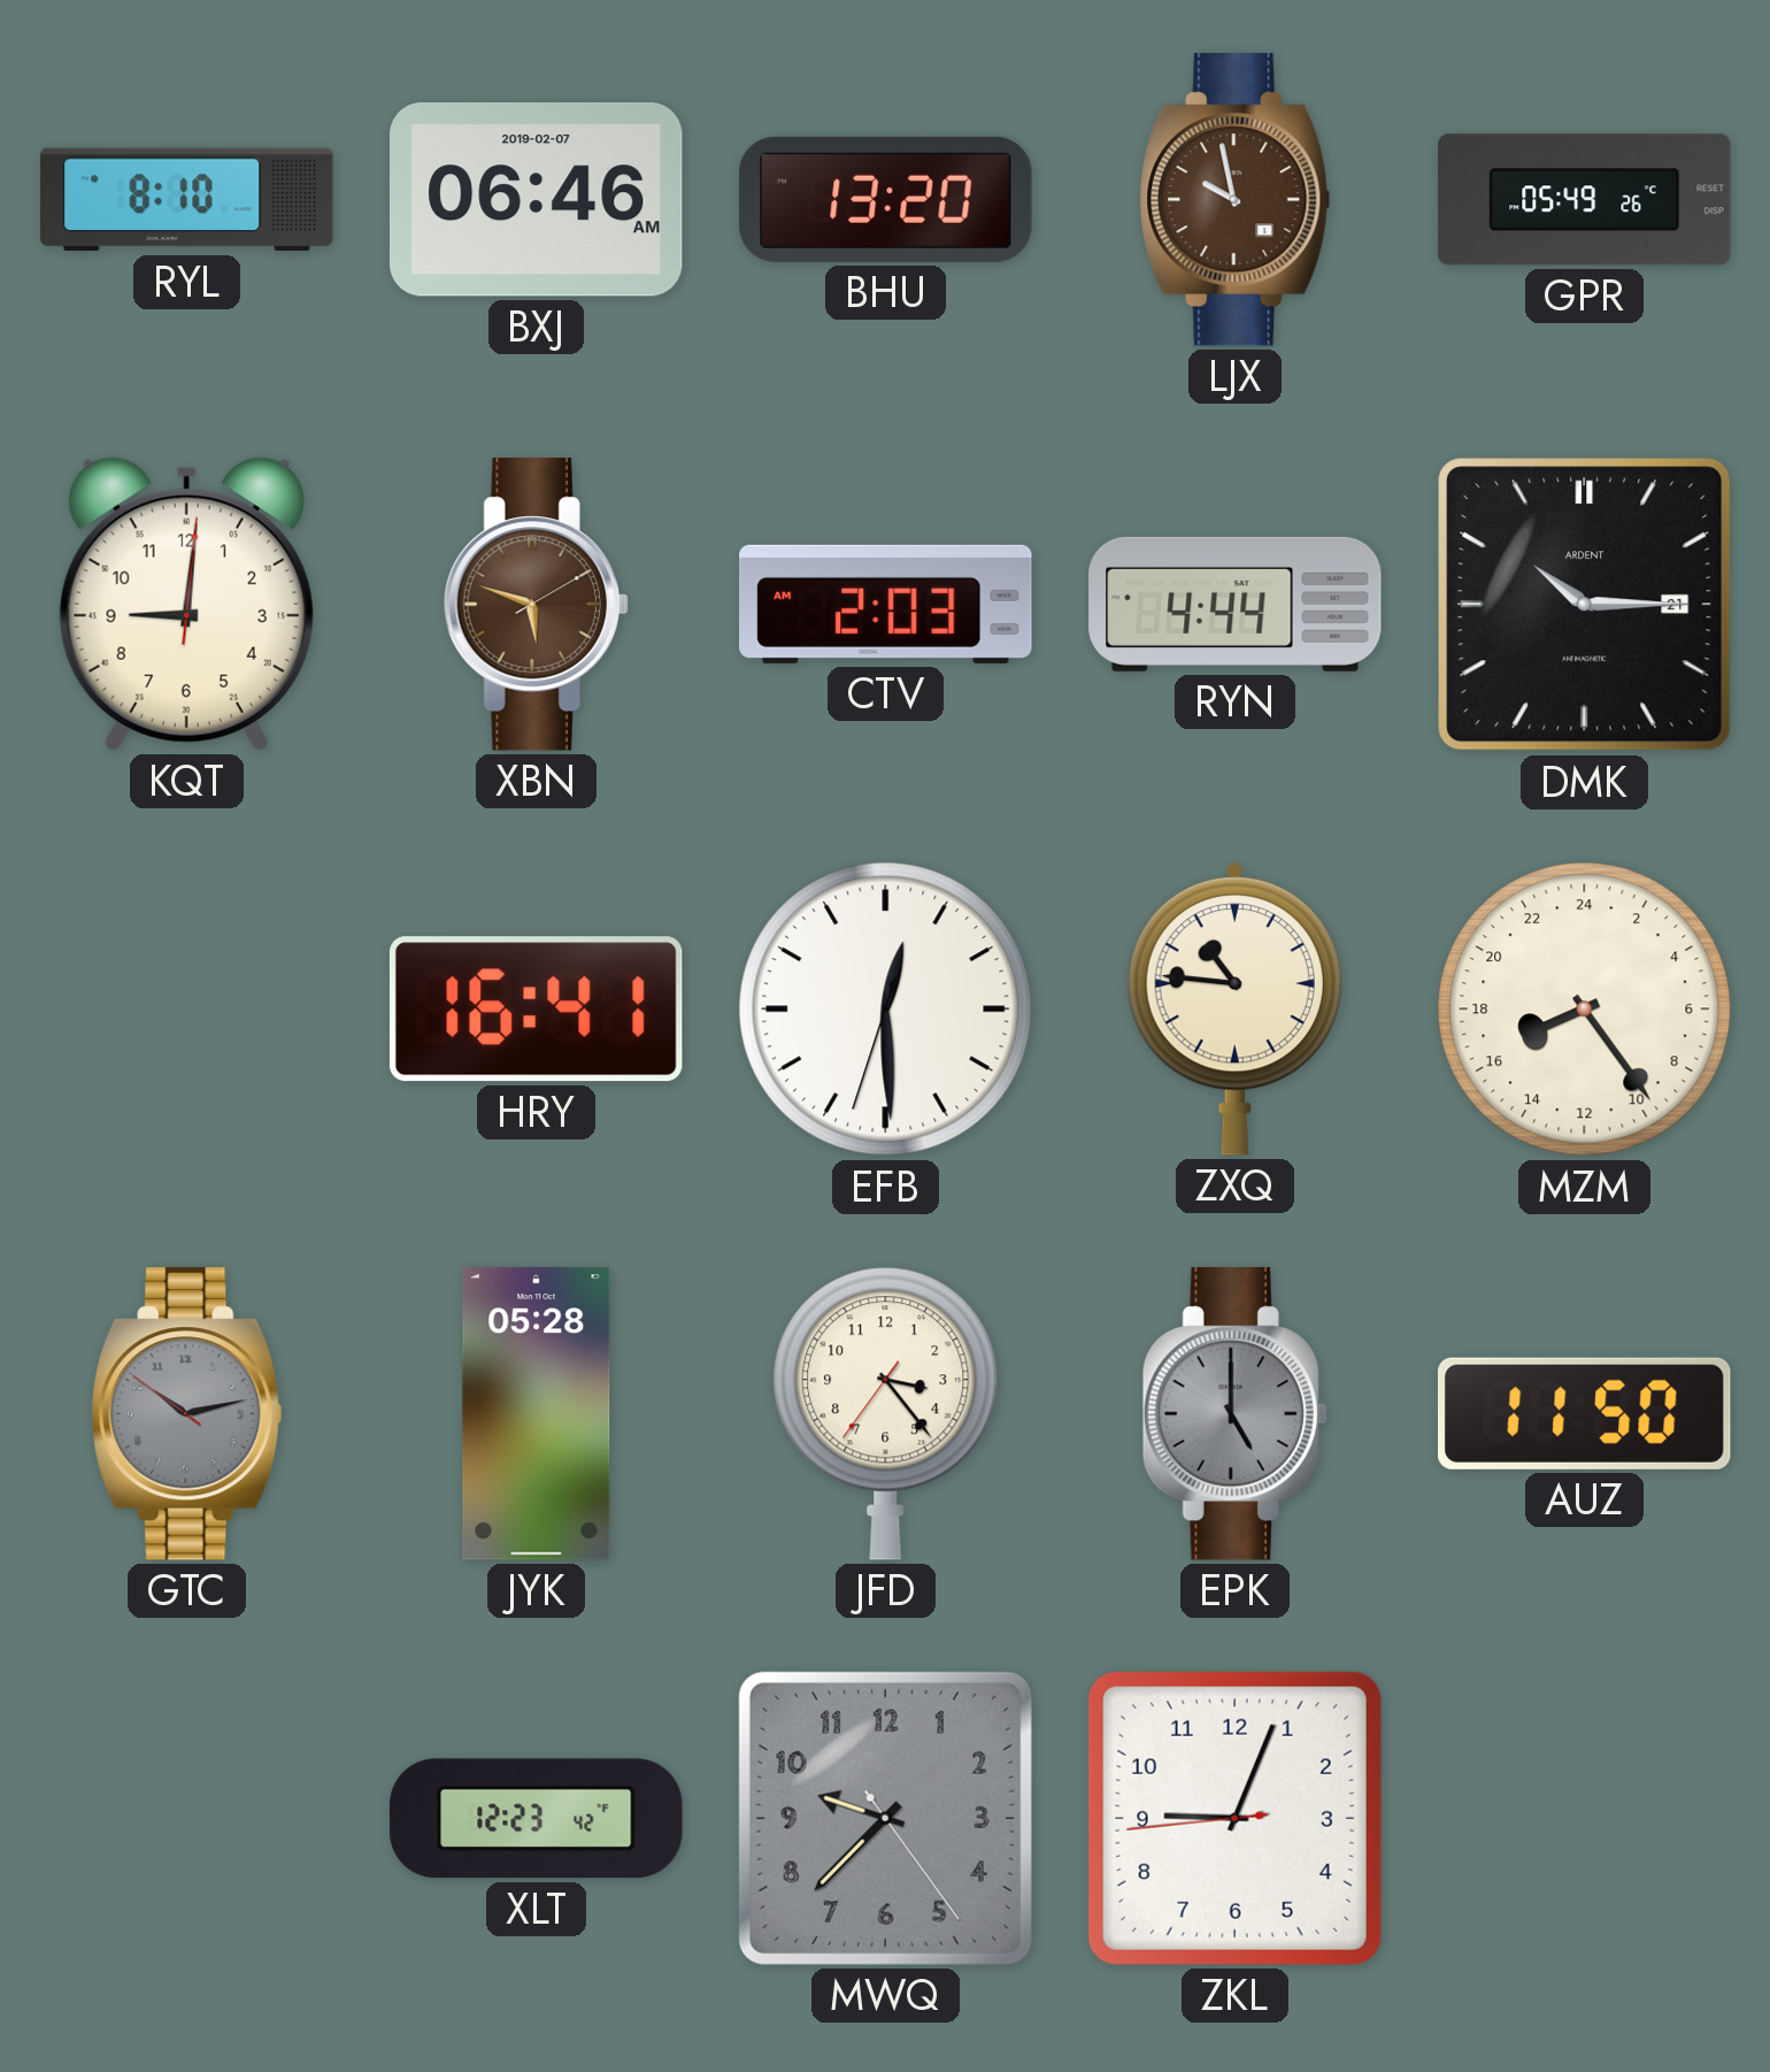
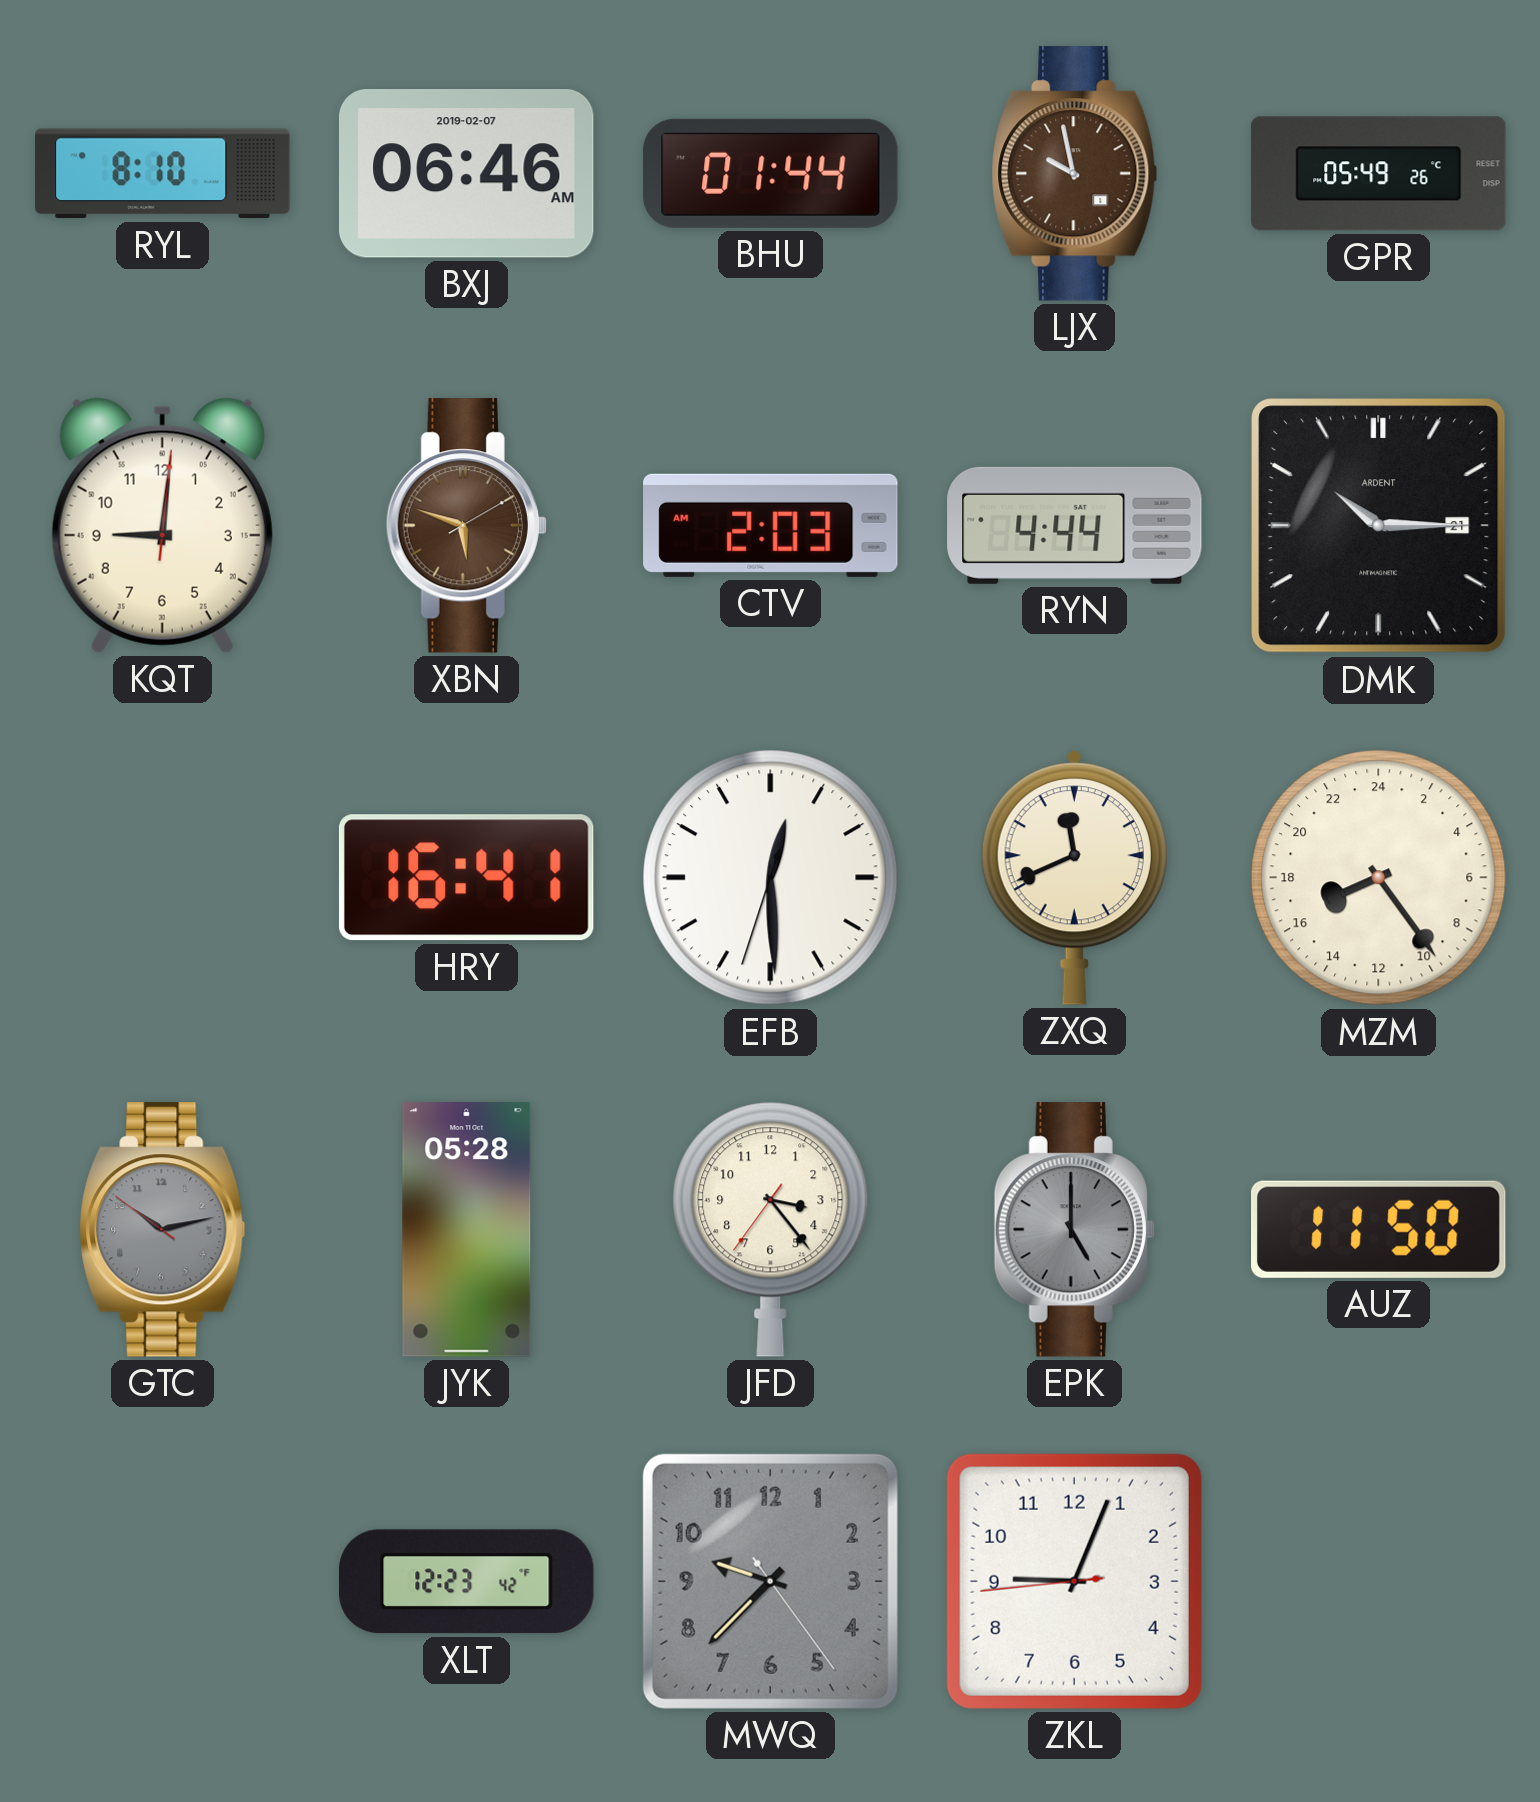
BHU: 13:20 -> 01:44
ZXQ: 10:46 -> 11:41
